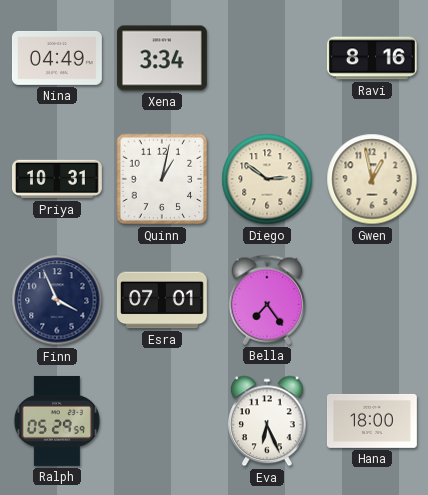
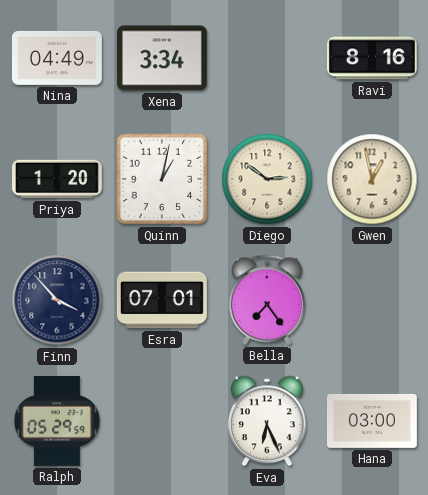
Priya: 10:31 -> 1:20
Finn: 3:56 -> 3:53
Hana: 18:00 -> 03:00
